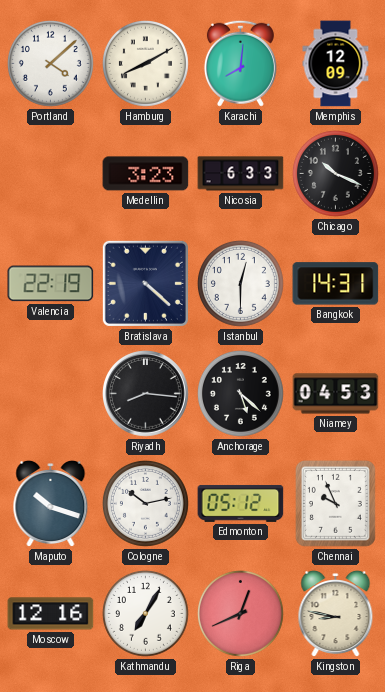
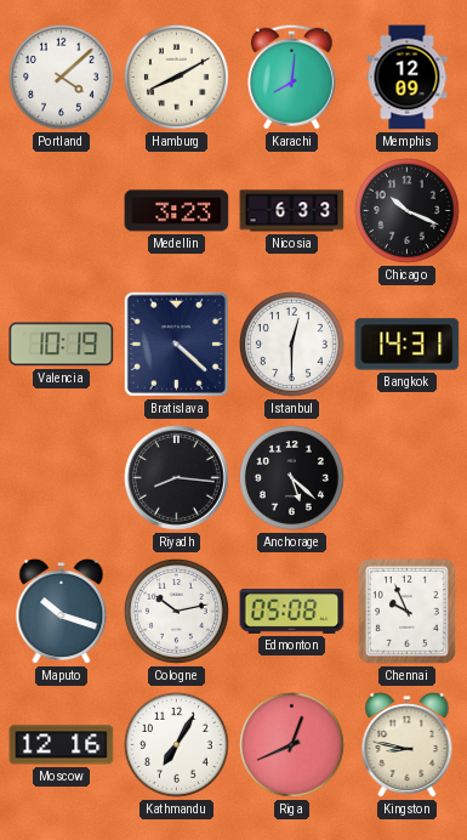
Valencia: 22:19 -> 10:19
Niamey: 04:53 -> none
Edmonton: 05:12 -> 05:08
